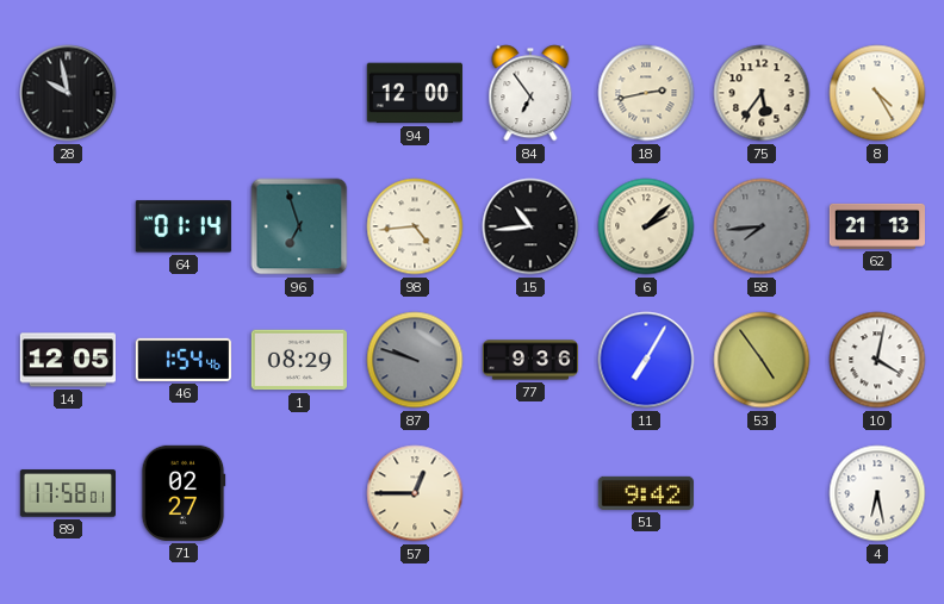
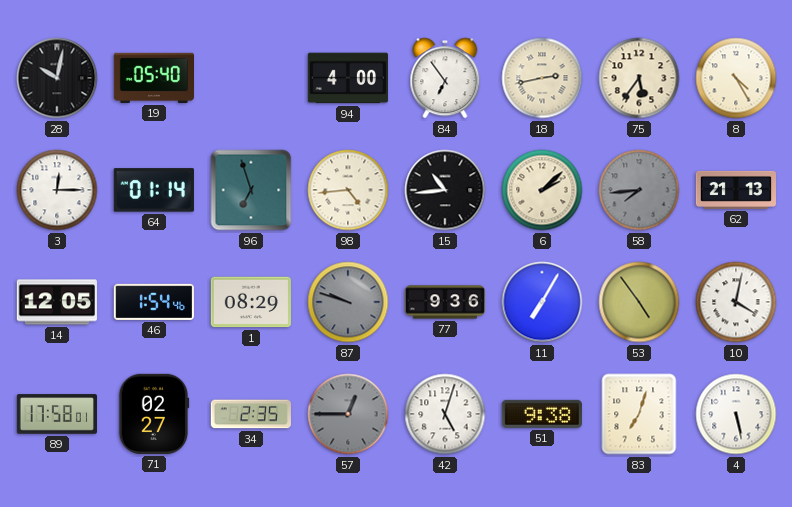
28: 9:58 -> 10:02
19: none -> 05:40
94: 12:00 -> 4:00
3: none -> 12:15
34: none -> 2:35
57 dial: cream -> grey
42: none -> 5:03
51: 9:42 -> 9:38
83: none -> 7:03
4: 6:28 -> 5:28
